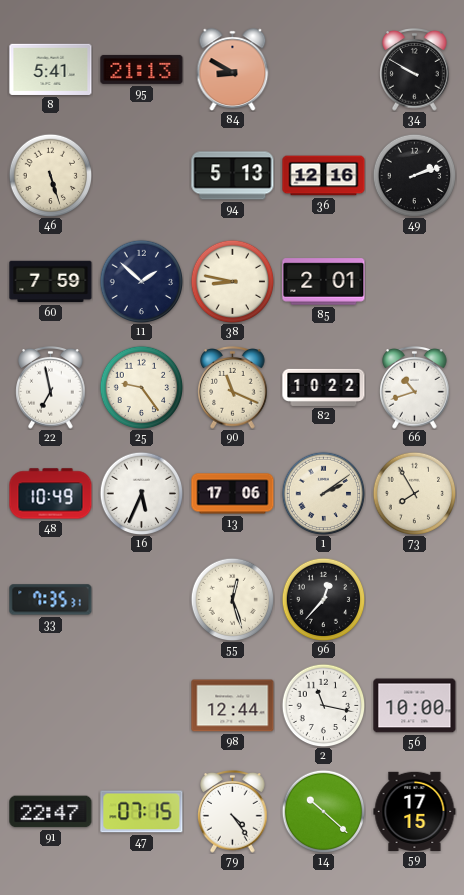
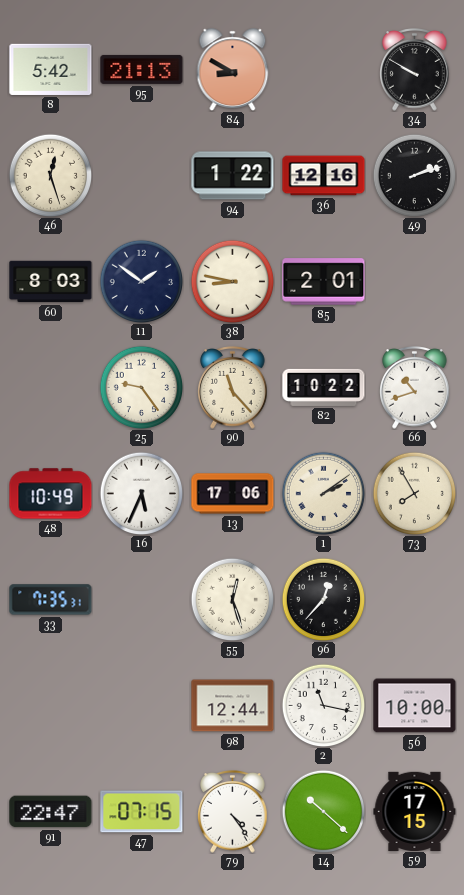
8: 5:41 -> 5:42
46: 5:27 -> 12:27
94: 5:13 -> 1:22
60: 7:59 -> 8:03
11: 1:52 -> 1:51
22: 6:58 -> none
90: 11:19 -> 11:23
